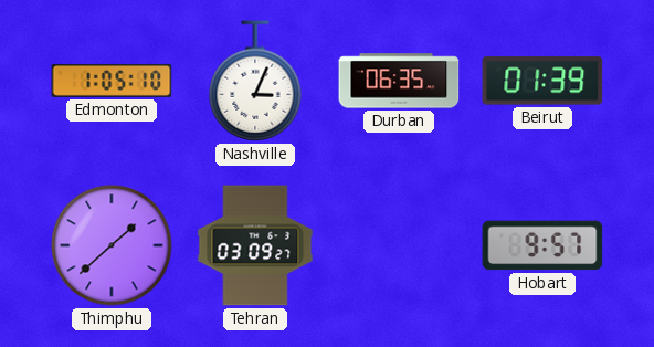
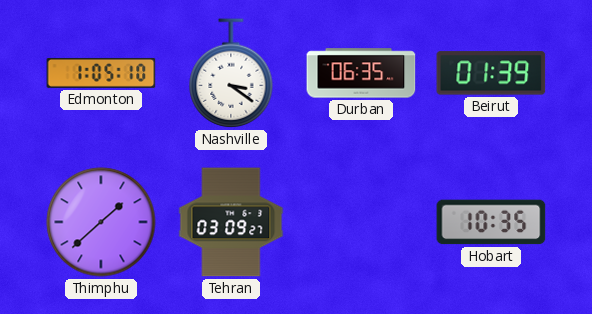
Nashville: 3:04 -> 3:21
Hobart: 9:57 -> 10:35
